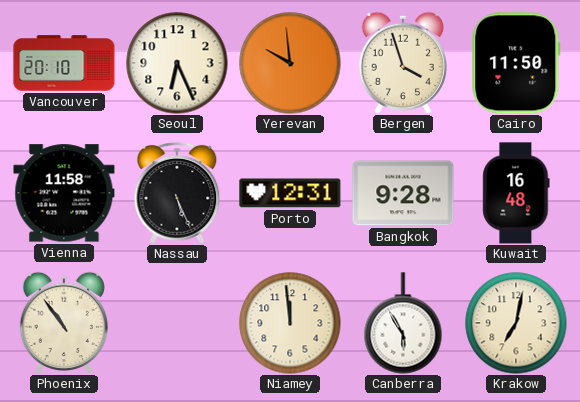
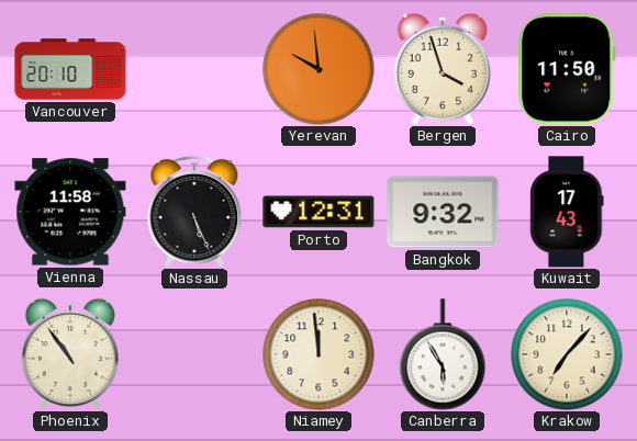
Seoul: 6:26 -> none
Bangkok: 9:28 -> 9:32
Kuwait: 16:48 -> 17:43
Krakow: 7:02 -> 7:07
